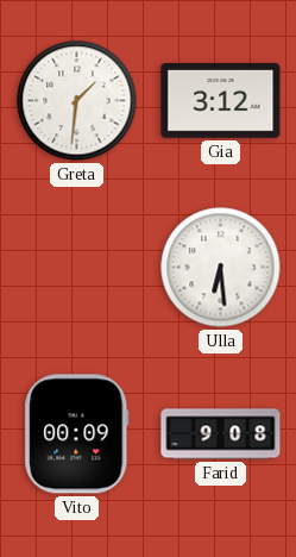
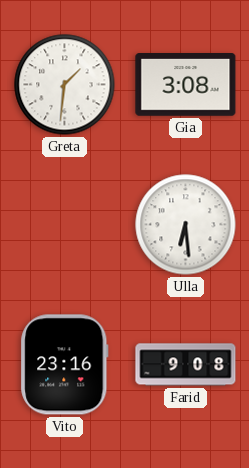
Gia: 3:12 -> 3:08
Vito: 00:09 -> 23:16
